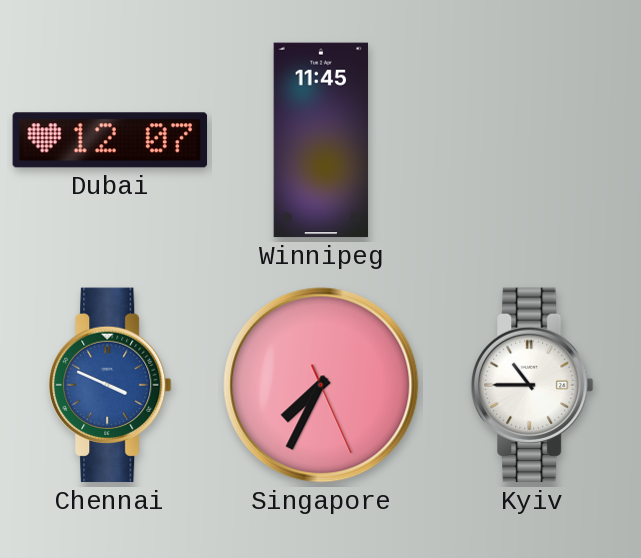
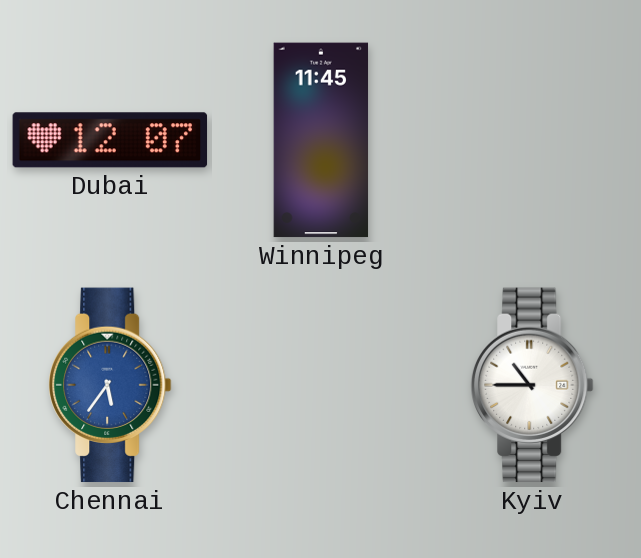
Chennai: 3:49 -> 5:36
Singapore: 7:34 -> none
